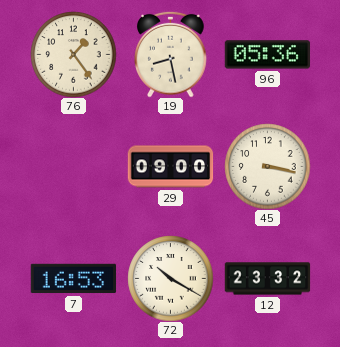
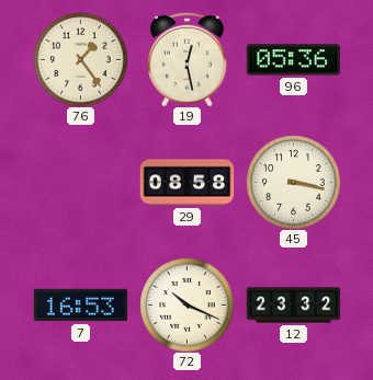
19: 8:28 -> 12:28
29: 09:00 -> 08:58
72: 10:20 -> 10:19
